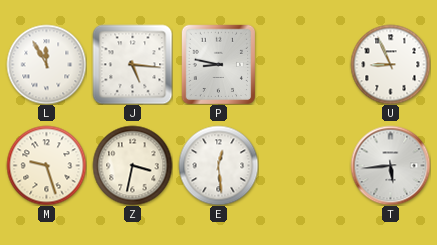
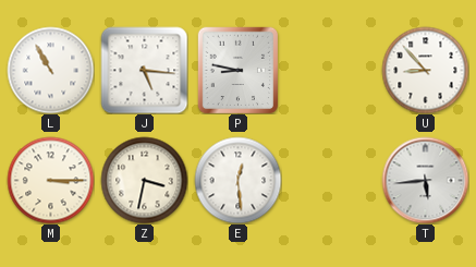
L: 11:55 -> 10:55
U: 8:56 -> 8:53
M: 9:27 -> 3:15
